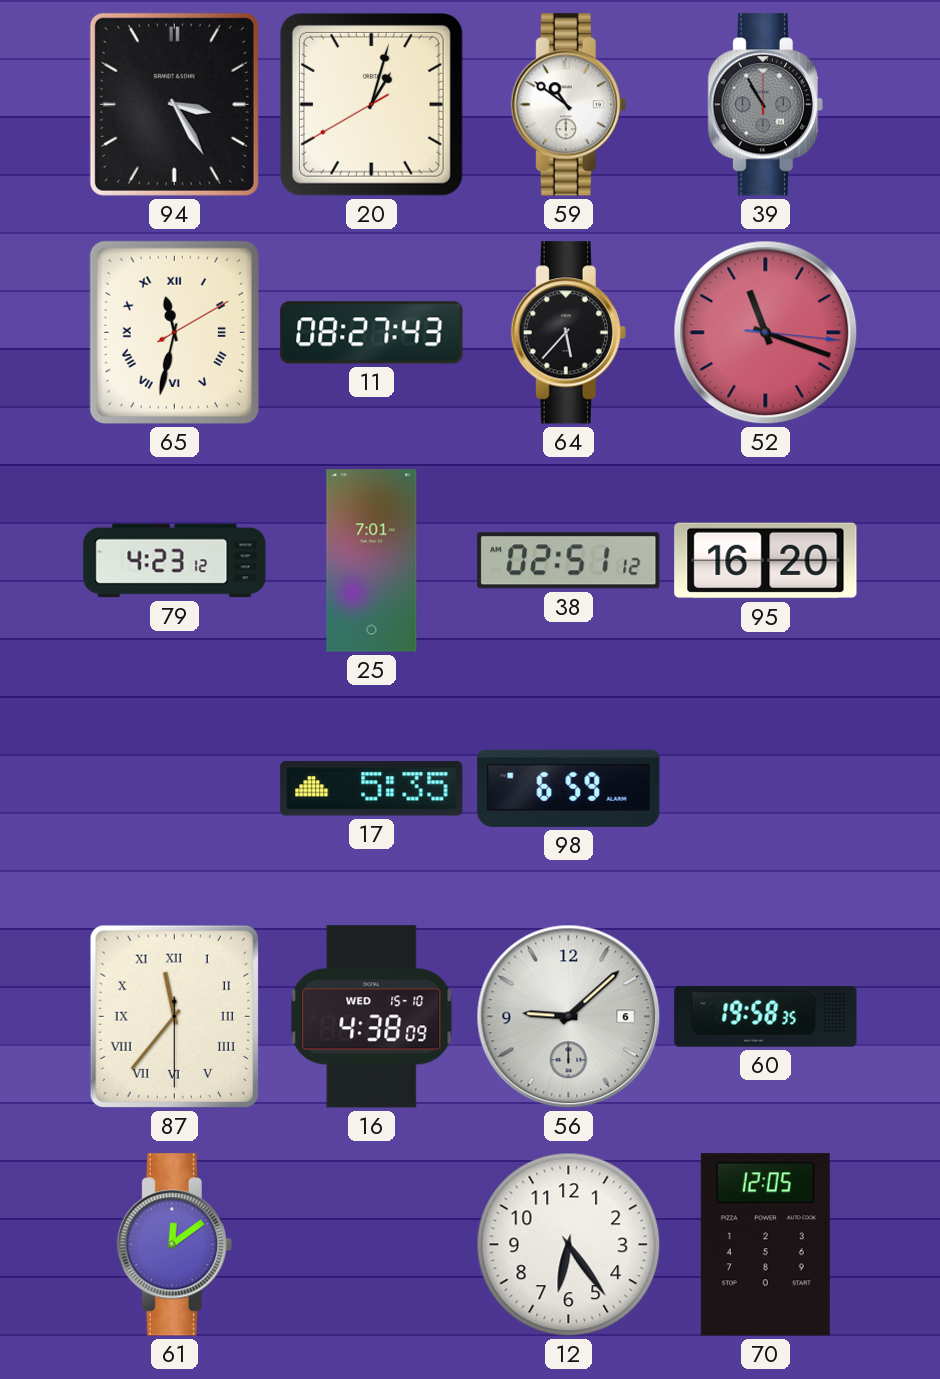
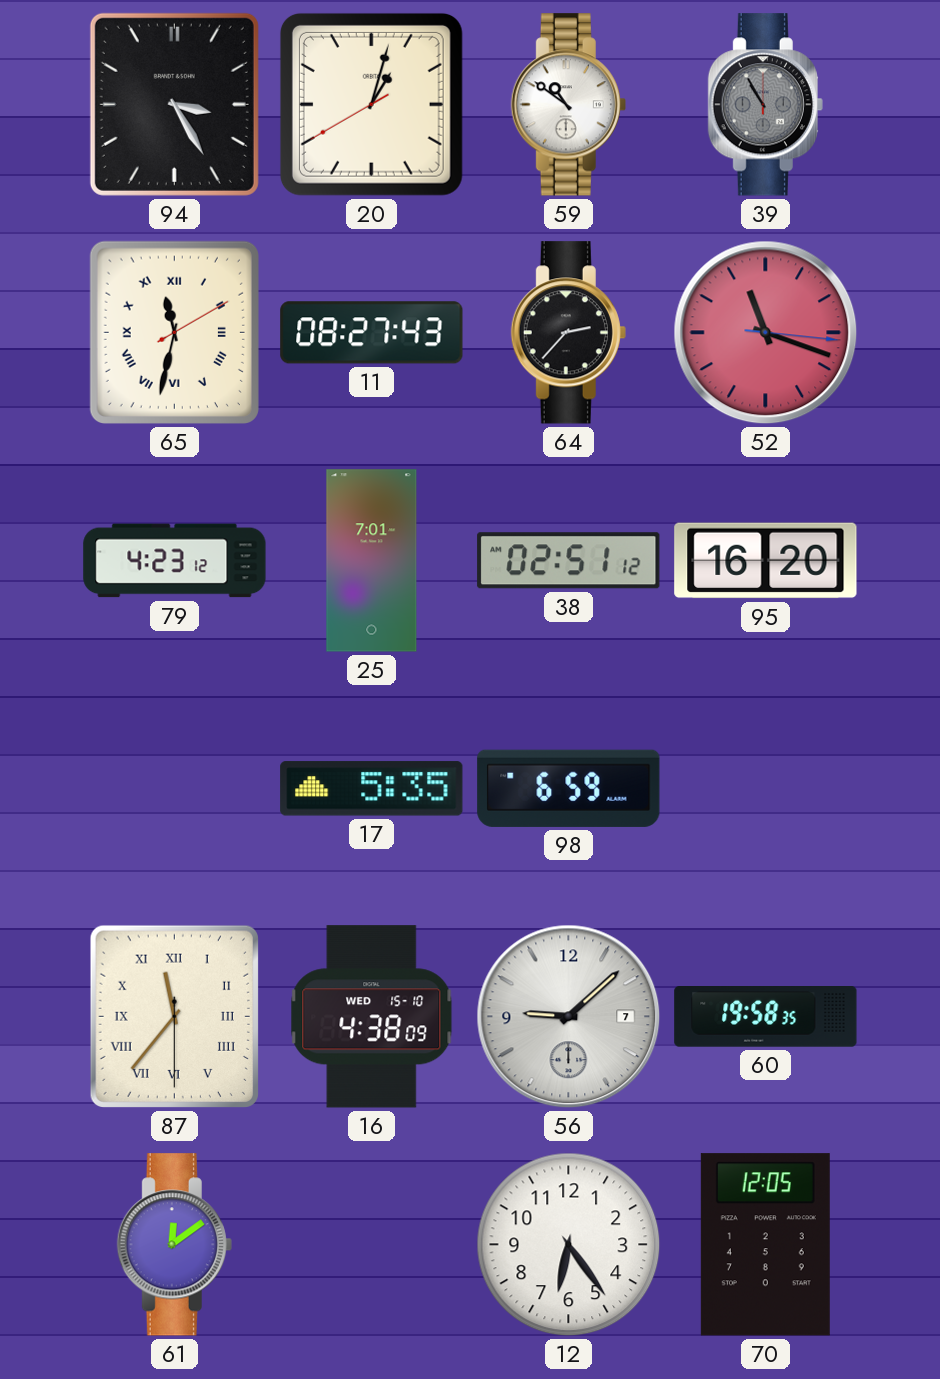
64: 5:37 -> 2:37
56 date: 6 -> 7
